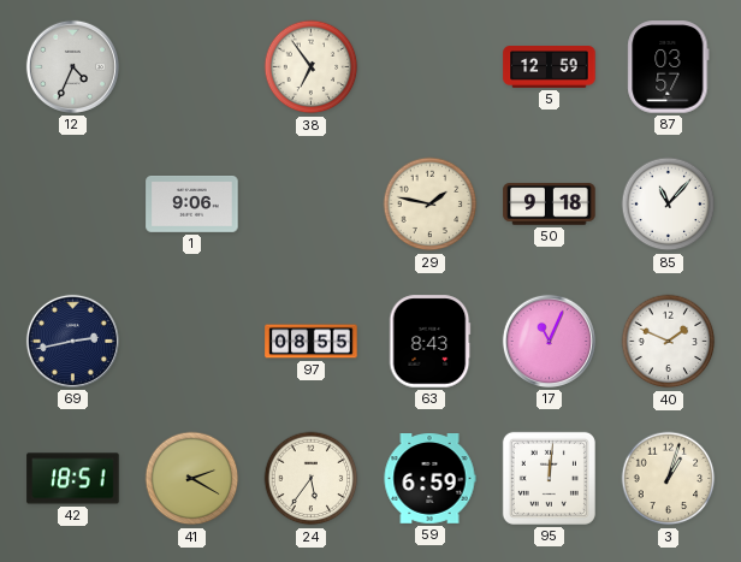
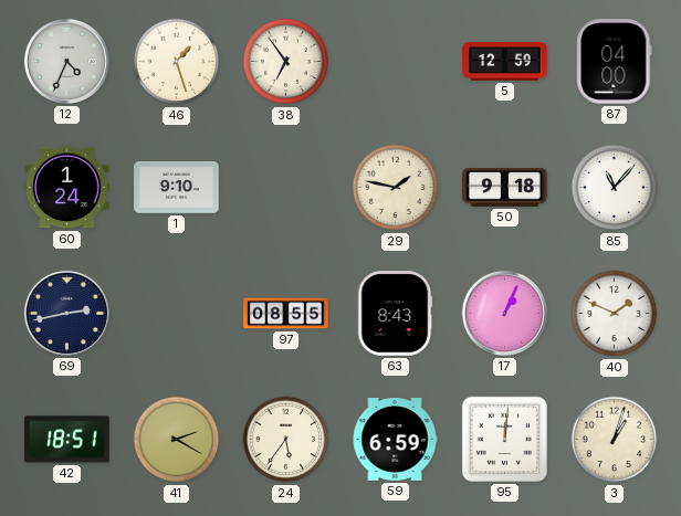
46: none -> 1:27
87: 03:57 -> 04:00
60: none -> 1:24
1: 9:06 -> 9:10
17: 11:04 -> 1:04
